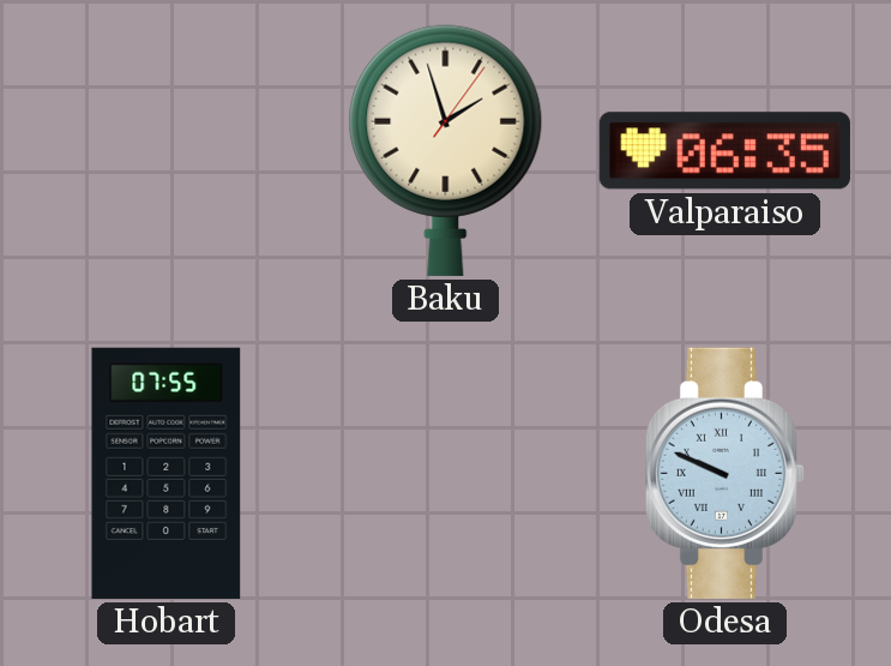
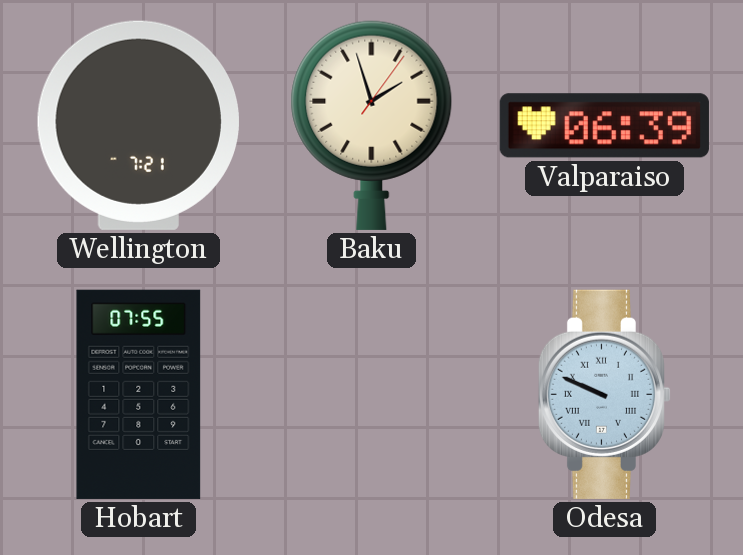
Wellington: none -> 7:21
Valparaiso: 06:35 -> 06:39
